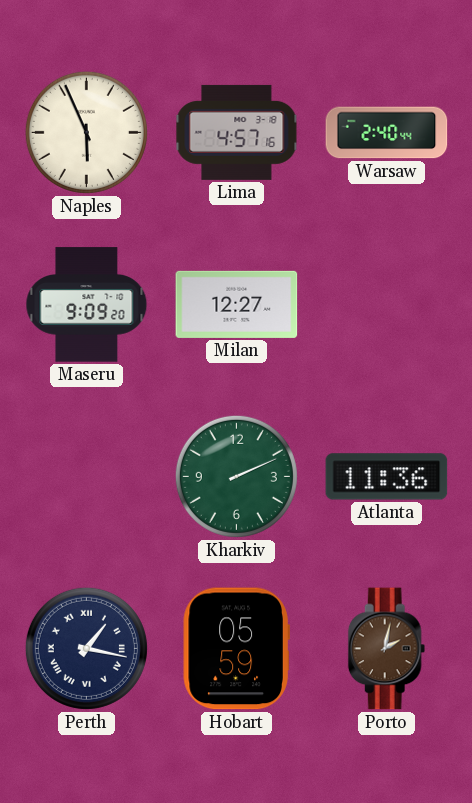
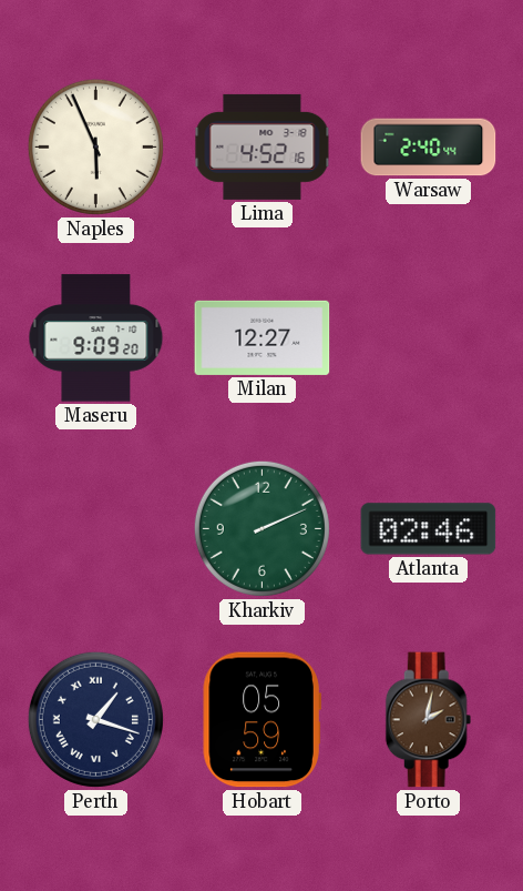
Lima: 4:57 -> 4:52
Atlanta: 11:36 -> 02:46
Perth: 1:17 -> 1:18
